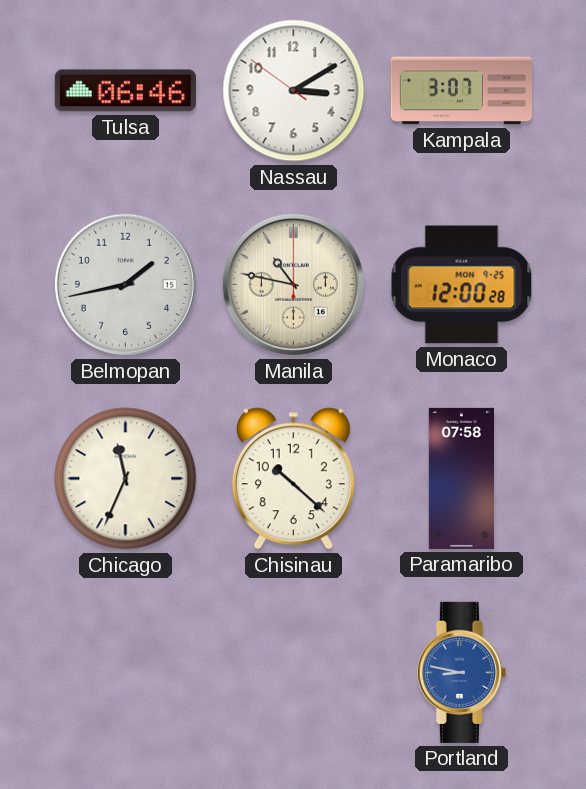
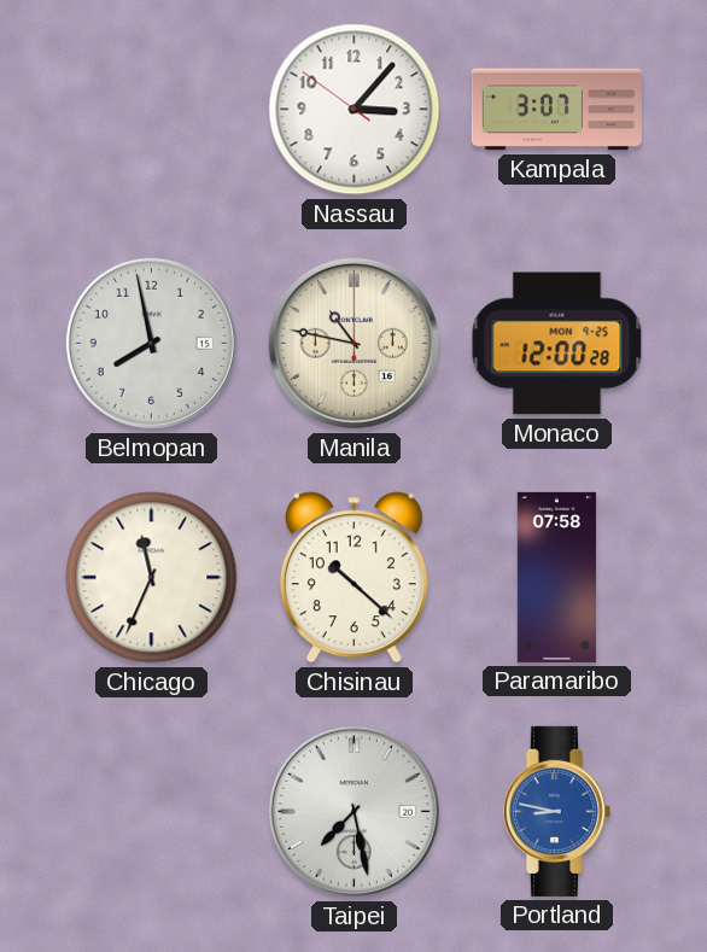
Tulsa: 06:46 -> none
Nassau: 3:09 -> 3:06
Belmopan: 1:43 -> 7:58
Taipei: none -> 7:28
